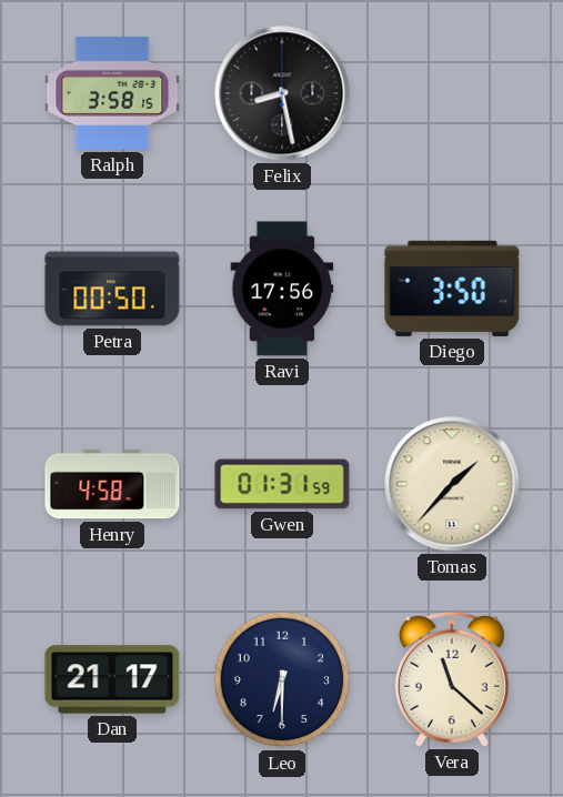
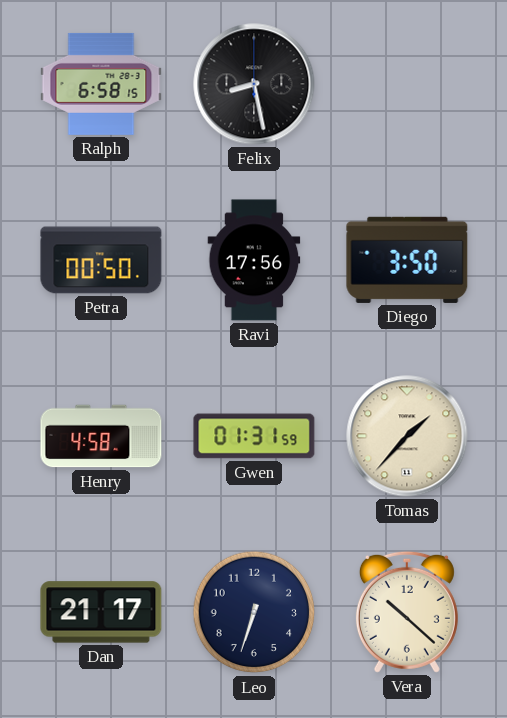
Ralph: 3:58 -> 6:58
Leo: 6:30 -> 6:33
Vera: 11:22 -> 10:22
